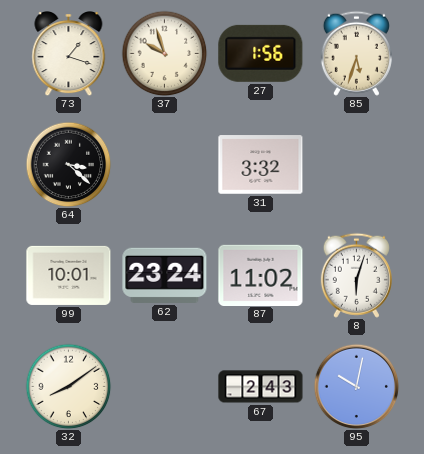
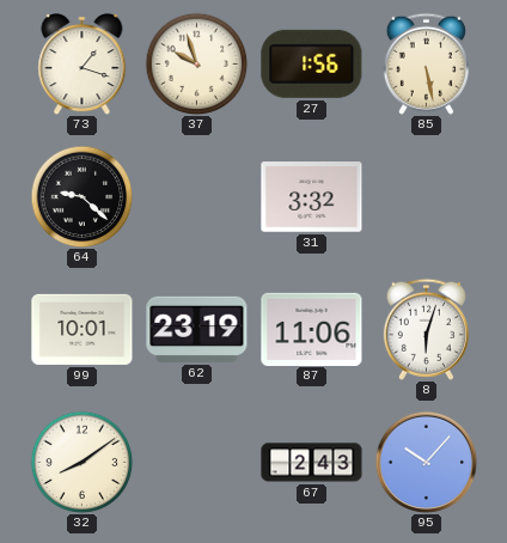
85: 5:33 -> 5:28
64: 3:22 -> 9:22
62: 23:24 -> 23:19
87: 11:02 -> 11:06
95: 10:02 -> 10:07
